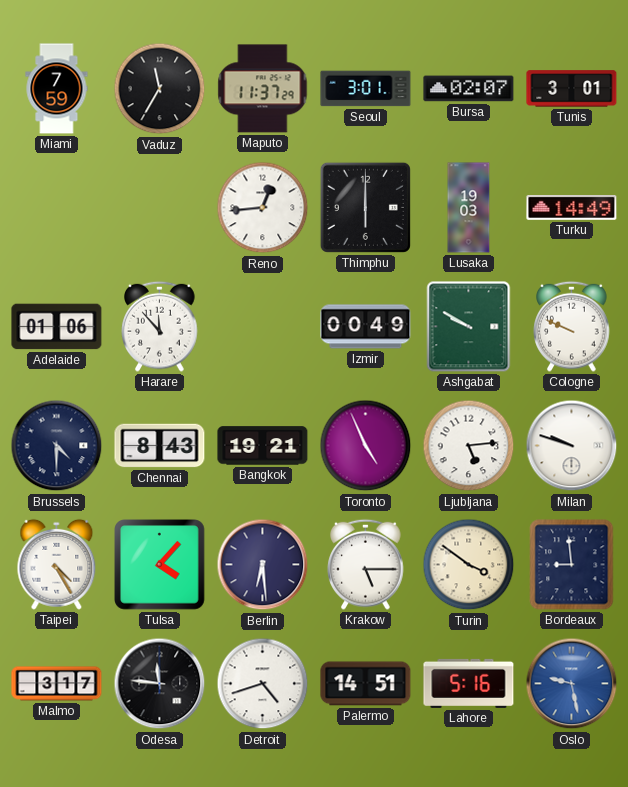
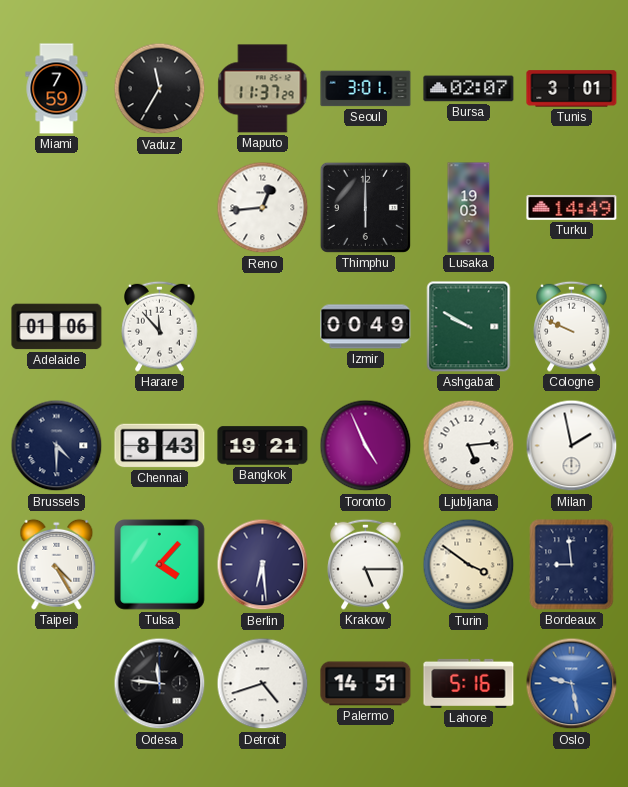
Milan: 9:48 -> 1:58
Malmo: 3:17 -> none
